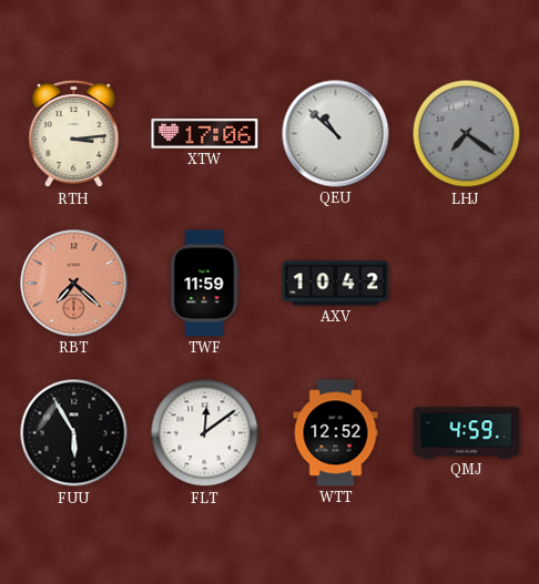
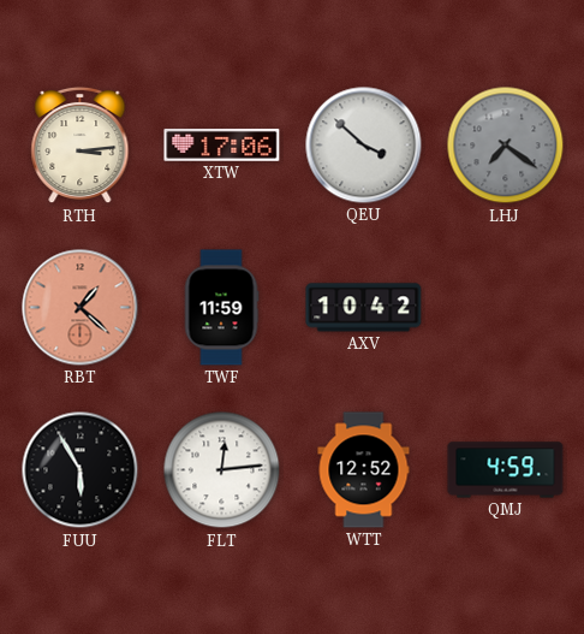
QEU: 10:52 -> 3:52
RBT: 7:22 -> 1:22
FLT: 12:09 -> 12:14
